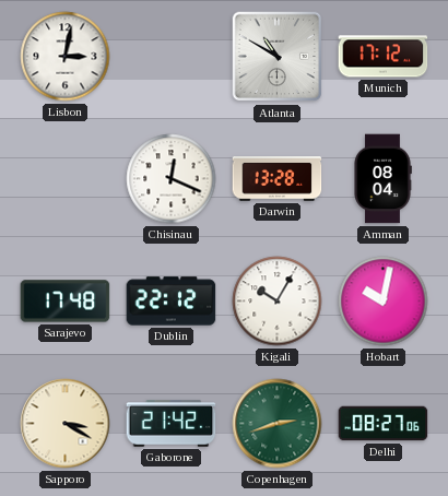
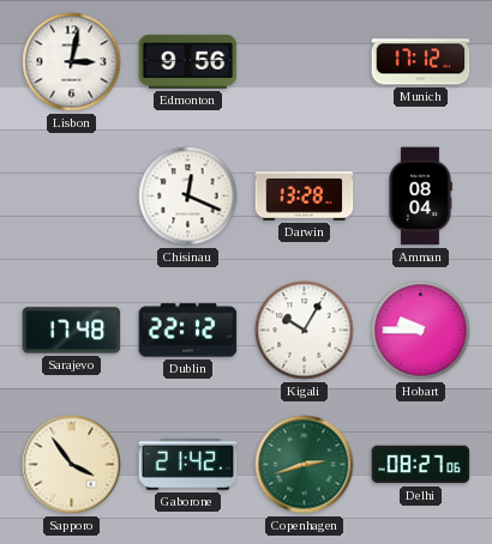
Edmonton: none -> 9:56
Atlanta: 10:50 -> none
Hobart: 10:02 -> 9:45
Sapporo: 3:20 -> 3:54
